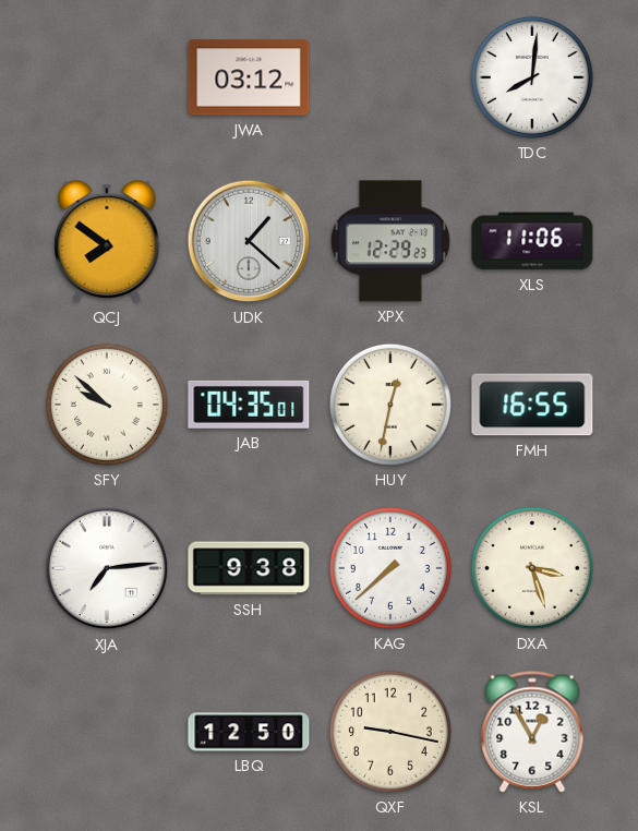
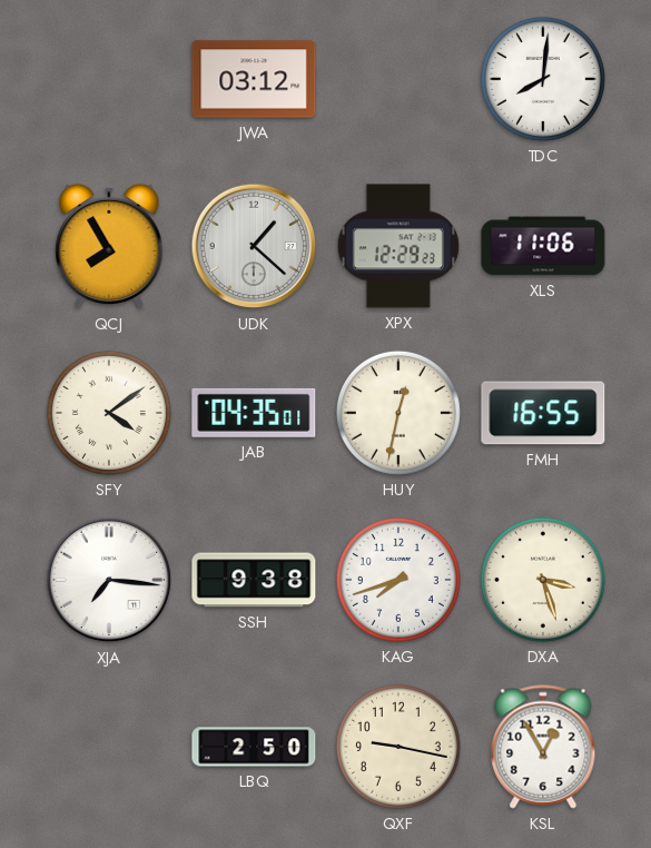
QCJ: 7:51 -> 7:55
SFY: 9:52 -> 4:09
XJA: 7:14 -> 7:16
KAG: 7:38 -> 7:42
LBQ: 12:50 -> 2:50
